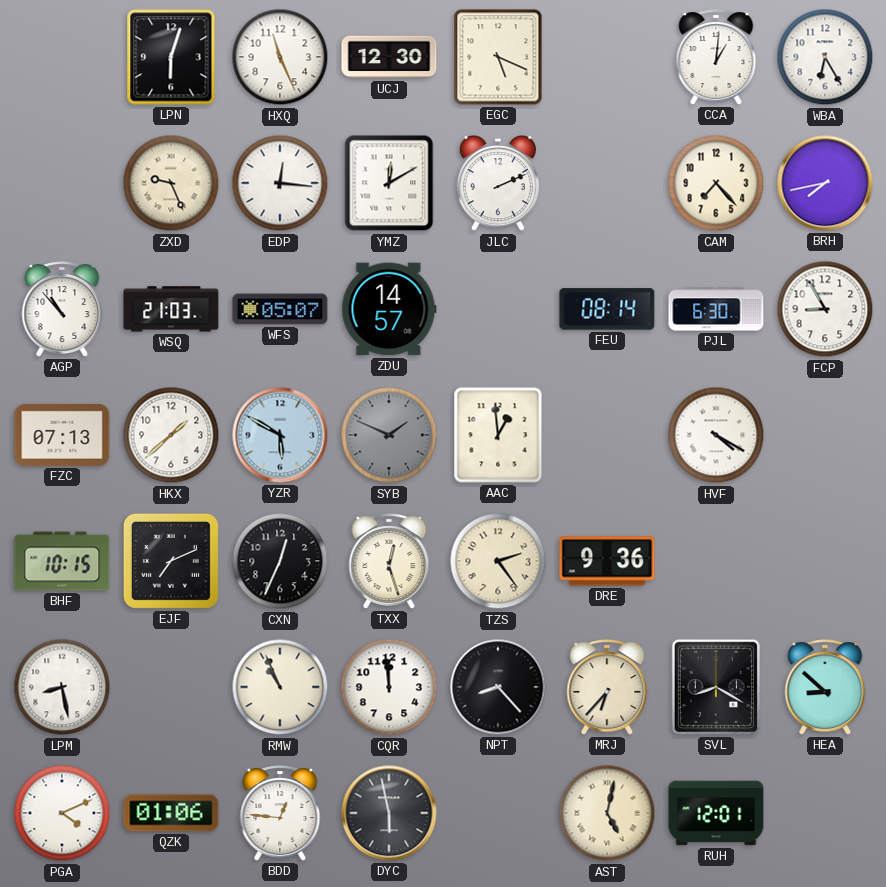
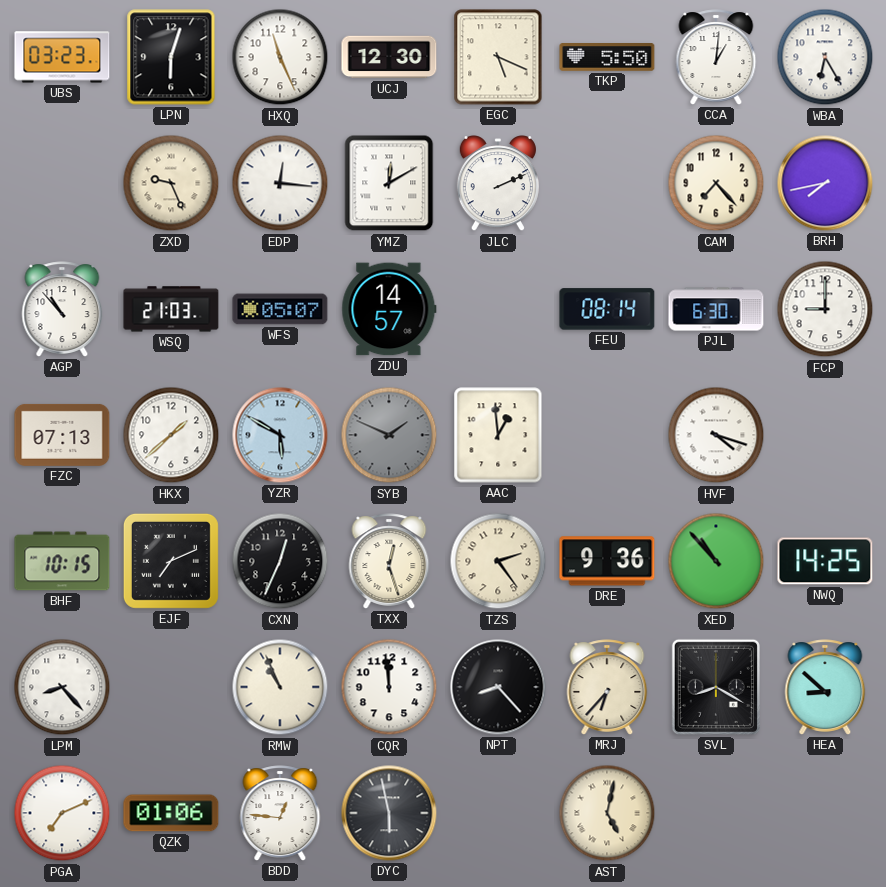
UBS: none -> 03:23
TKP: none -> 5:50
FCP: 8:55 -> 9:00
HVF: 4:20 -> 4:18
XED: none -> 10:53
NWQ: none -> 14:25
LPM: 8:28 -> 8:23
PGA: 4:11 -> 7:11
RUH: 12:01 -> none
